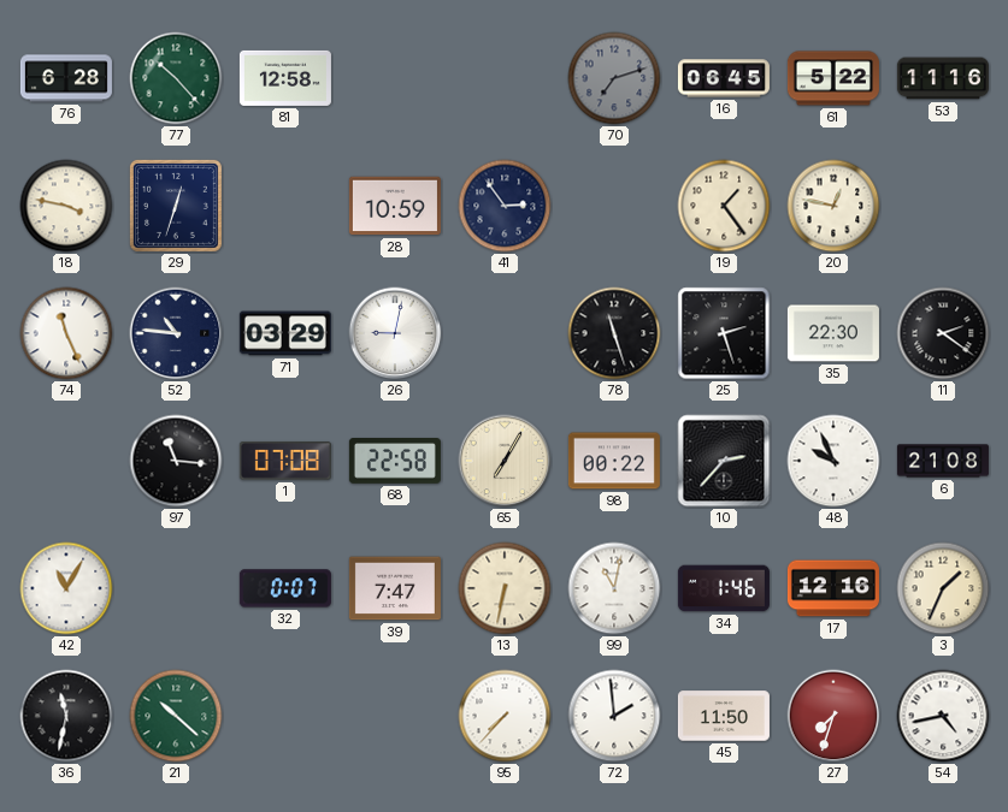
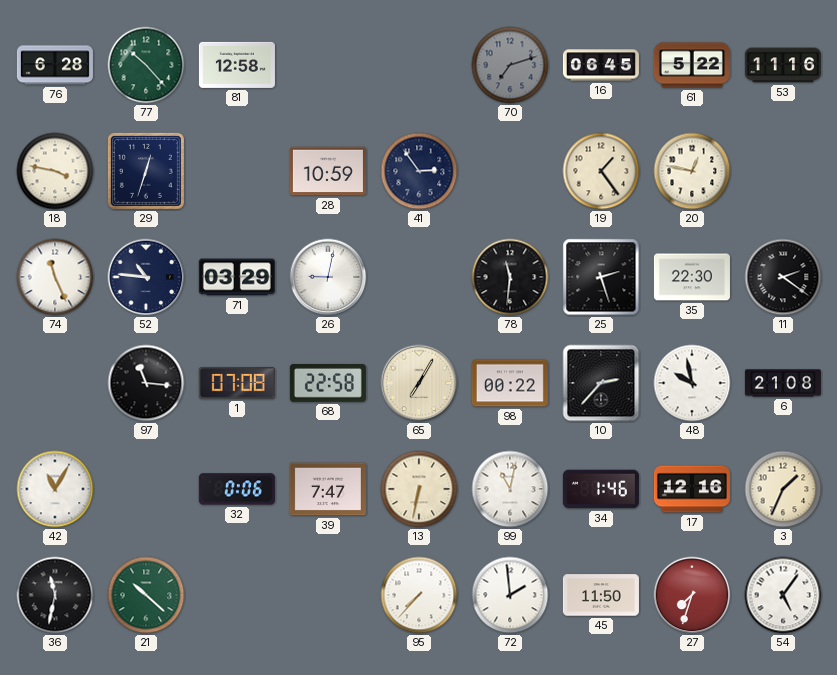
78: 11:27 -> 11:31
48: 9:56 -> 9:58
32: 0:07 -> 0:06
54: 4:43 -> 5:06
